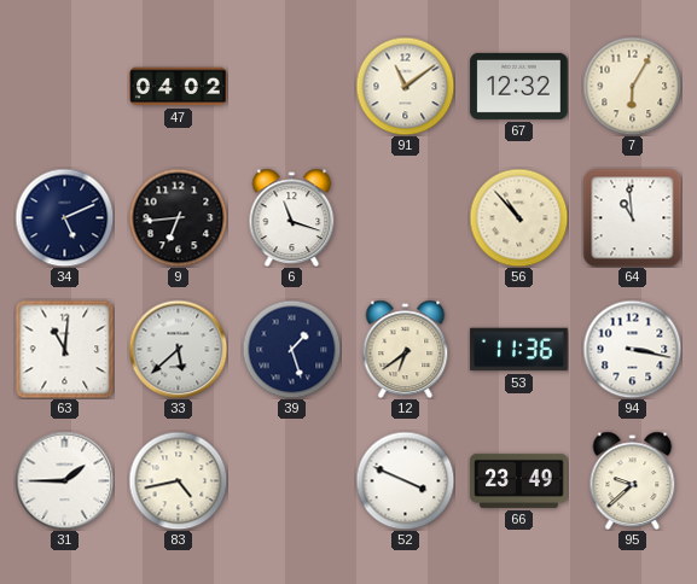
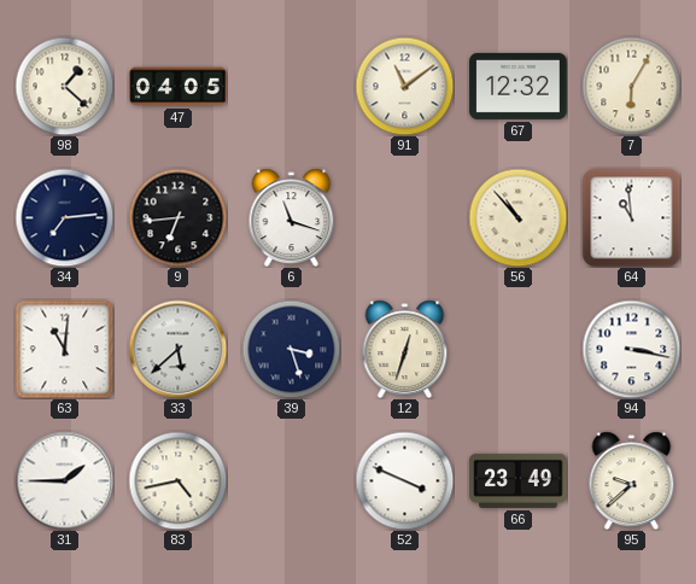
98: none -> 1:22
47: 04:02 -> 04:05
34: 5:11 -> 7:14
39: 1:27 -> 3:27
12: 6:39 -> 12:33
53: 11:36 -> none
